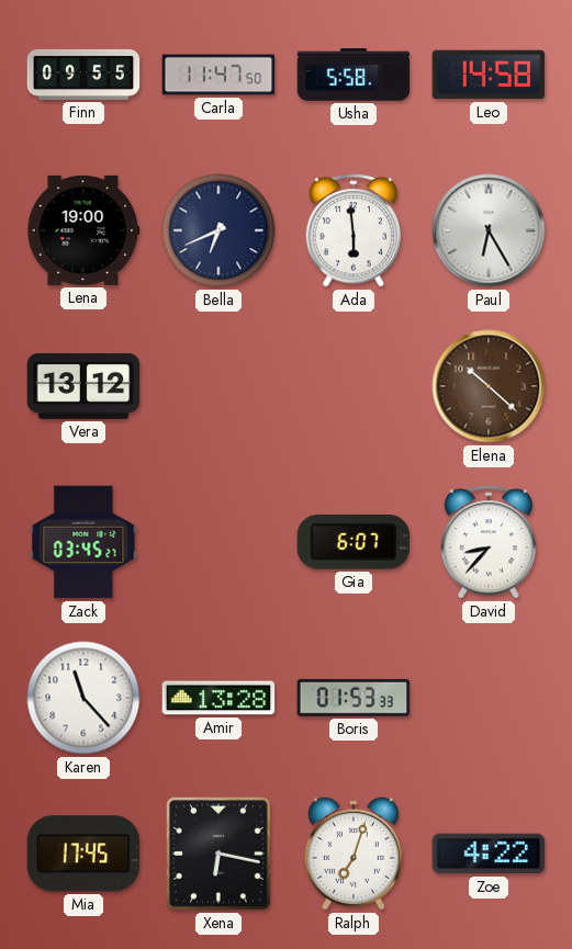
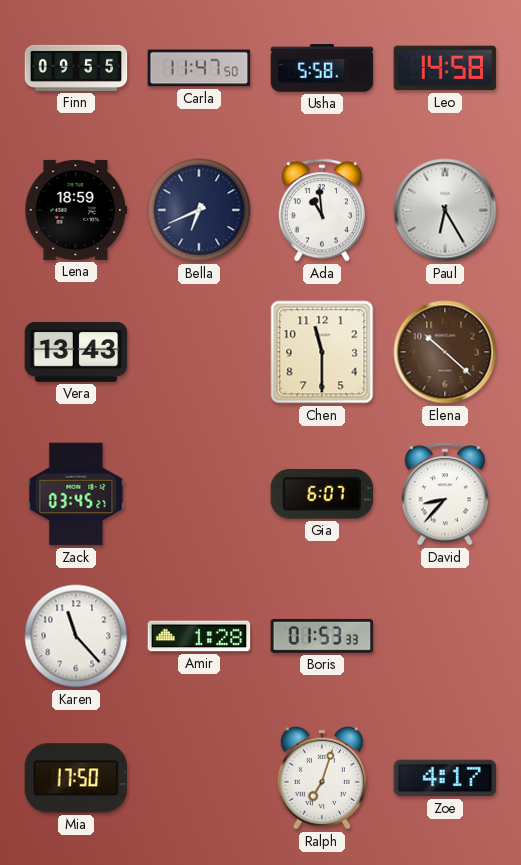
Lena: 19:00 -> 18:59
Ada: 5:59 -> 10:59
Vera: 13:12 -> 13:43
Chen: none -> 11:30
Amir: 13:28 -> 1:28
Mia: 17:45 -> 17:50
Xena: 6:17 -> none
Zoe: 4:22 -> 4:17
